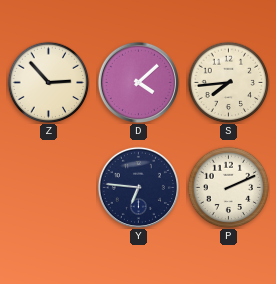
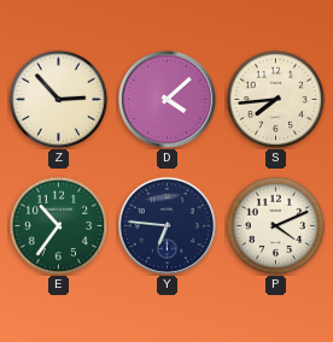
E: none -> 10:36
P: 2:11 -> 4:11
